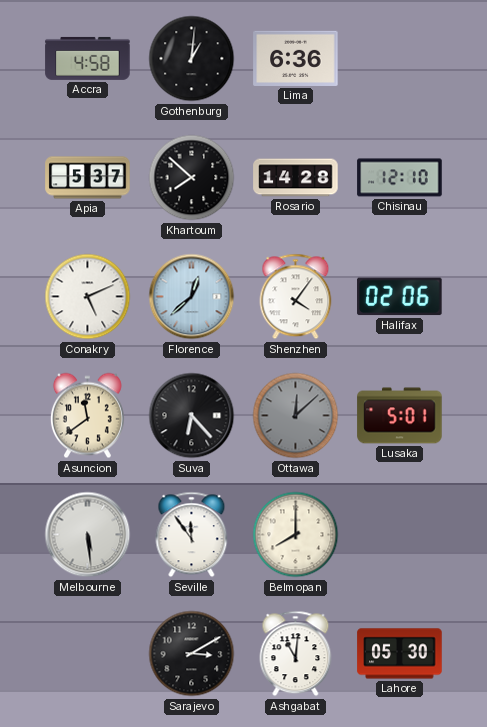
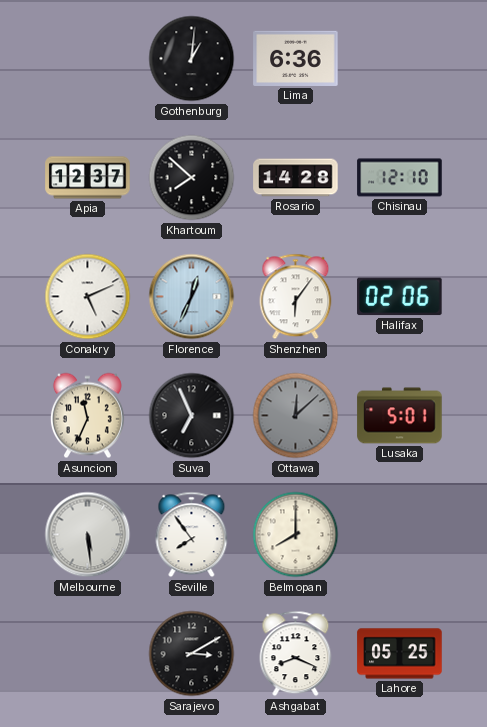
Accra: 4:58 -> none
Apia: 5:37 -> 12:37
Florence: 12:38 -> 12:34
Shenzhen: 4:06 -> 6:06
Asuncion: 11:39 -> 11:34
Suva: 6:23 -> 6:56
Seville: 11:54 -> 7:54
Ashgabat: 11:01 -> 8:19
Lahore: 05:30 -> 05:25
